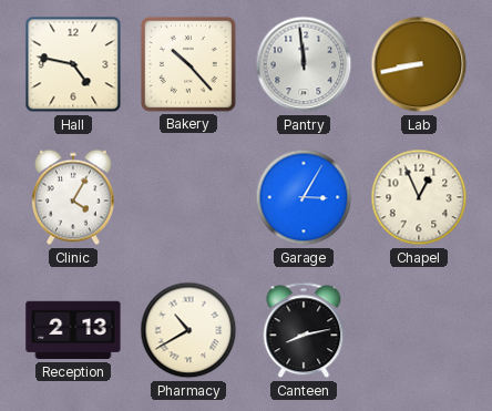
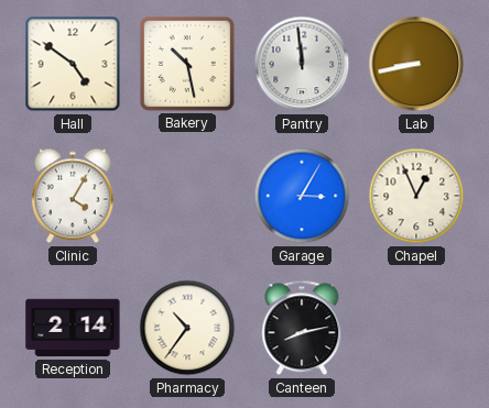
Hall: 4:47 -> 4:51
Bakery: 10:23 -> 10:28
Reception: 2:13 -> 2:14
Pharmacy: 10:40 -> 10:36
